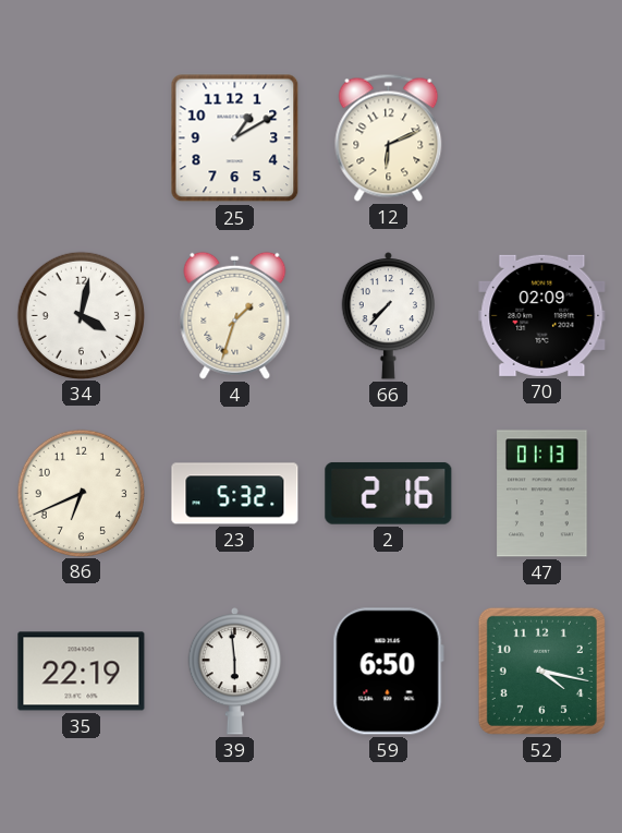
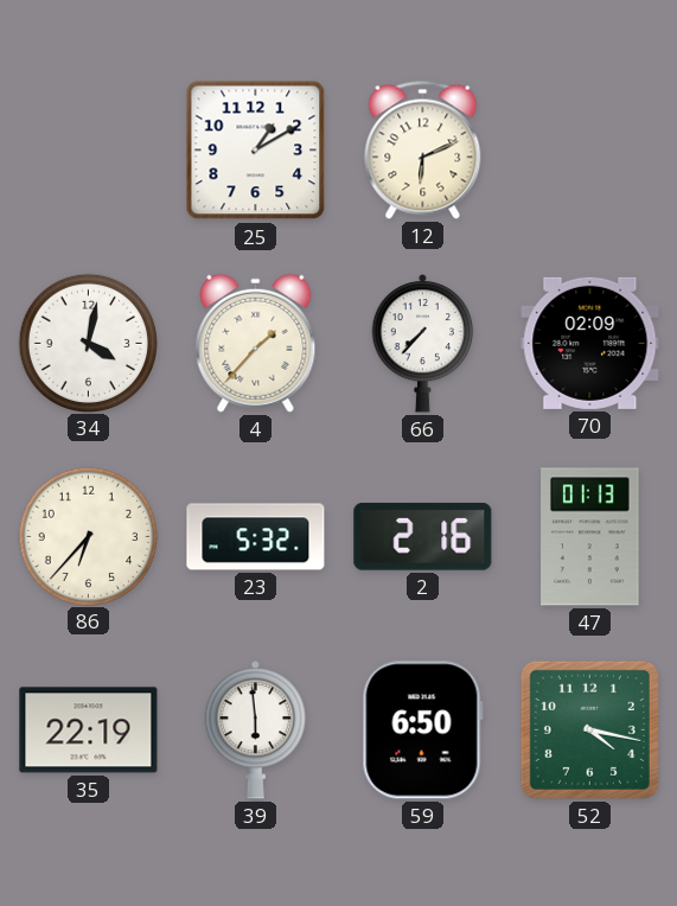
4: 1:33 -> 1:37
86: 6:41 -> 6:37
